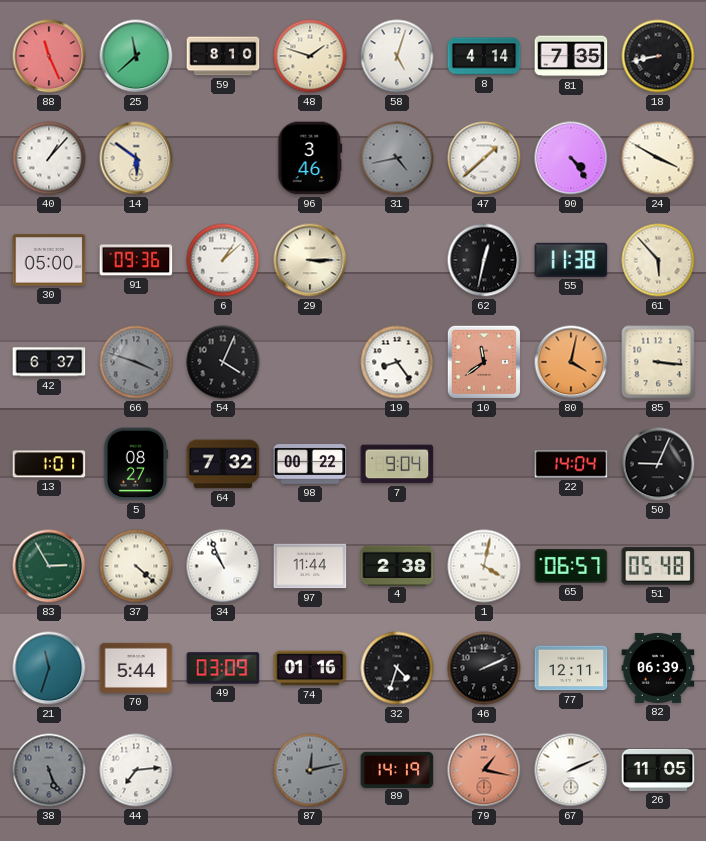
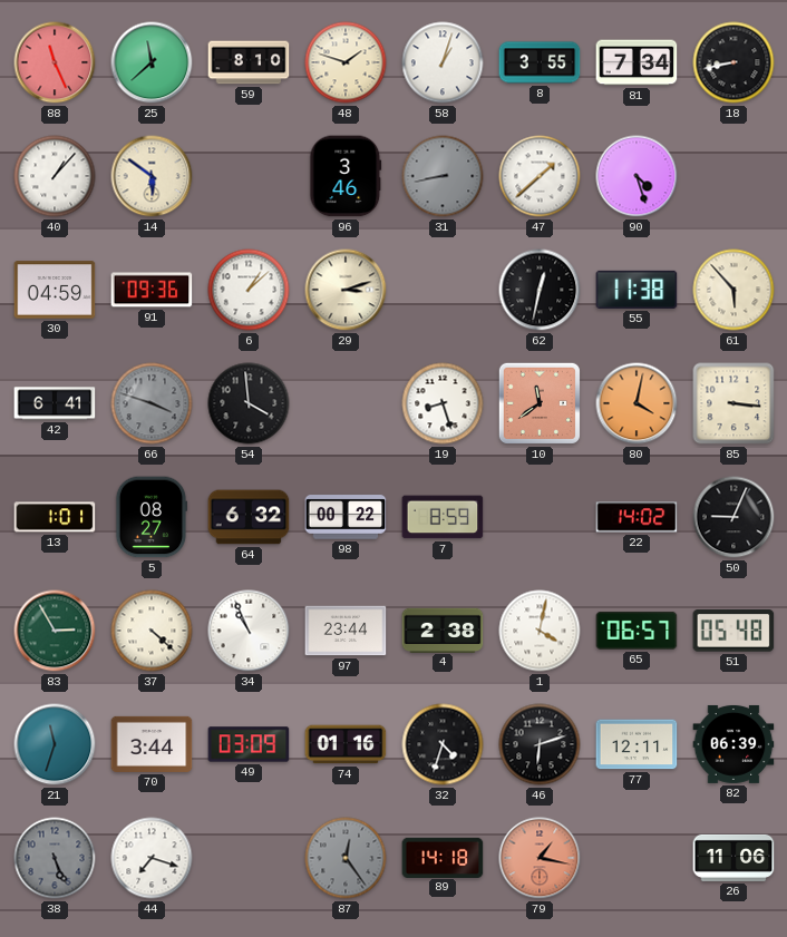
58: 5:03 -> 1:03
8: 4:14 -> 3:55
81: 7:35 -> 7:34
31: 4:43 -> 8:43
90: 4:24 -> 4:27
24: 3:50 -> none
30: 05:00 -> 04:59
29: 3:15 -> 3:12
42: 6:37 -> 6:41
54: 4:04 -> 3:59
19: 8:24 -> 8:27
64: 7:32 -> 6:32
7: 9:04 -> 8:59
22: 14:04 -> 14:02
97: 11:44 -> 23:44
70: 5:44 -> 3:44
46: 2:11 -> 6:12
44: 7:14 -> 7:18
87: 12:13 -> 12:24
89: 14:19 -> 14:18
67: 2:11 -> none
26: 11:05 -> 11:06
